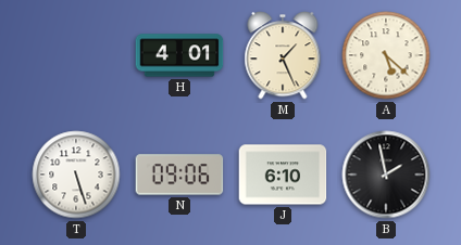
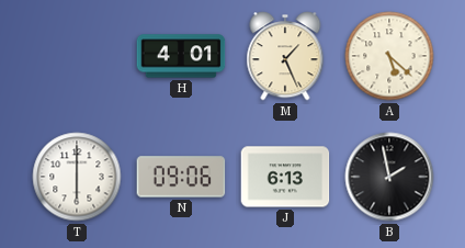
T: 5:27 -> 6:00
J: 6:10 -> 6:13
